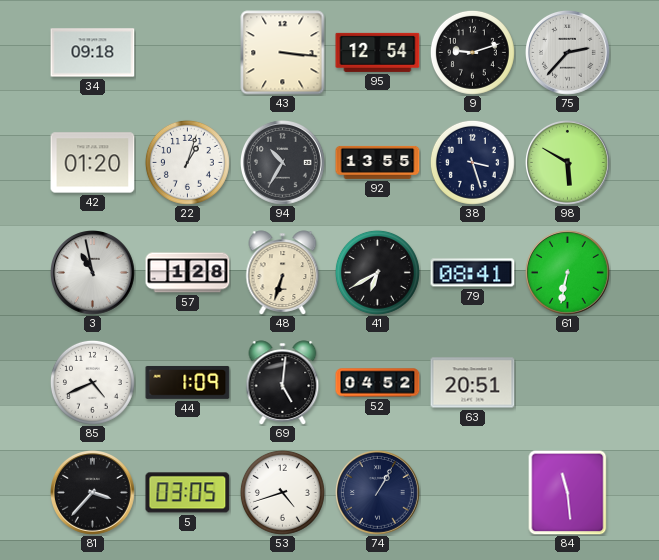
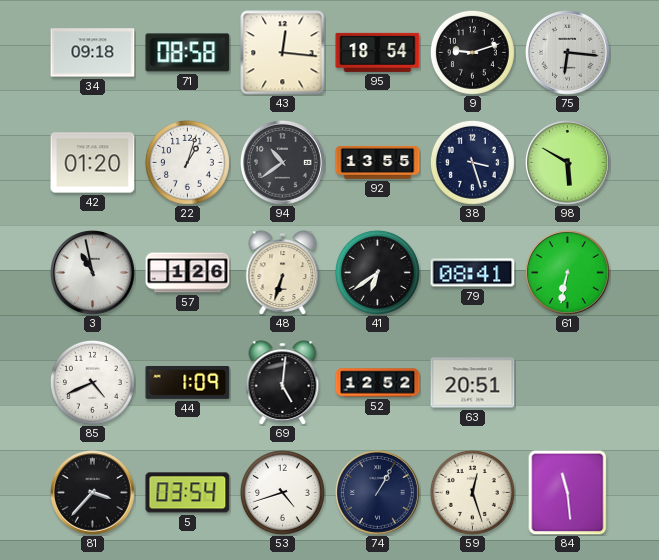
71: none -> 08:58
43: 3:16 -> 12:16
95: 12:54 -> 18:54
75: 2:37 -> 6:16
94: 10:35 -> 10:39
57: 1:28 -> 1:26
41: 6:40 -> 6:39
52: 04:52 -> 12:52
5: 03:05 -> 03:54
59: none -> 12:27
